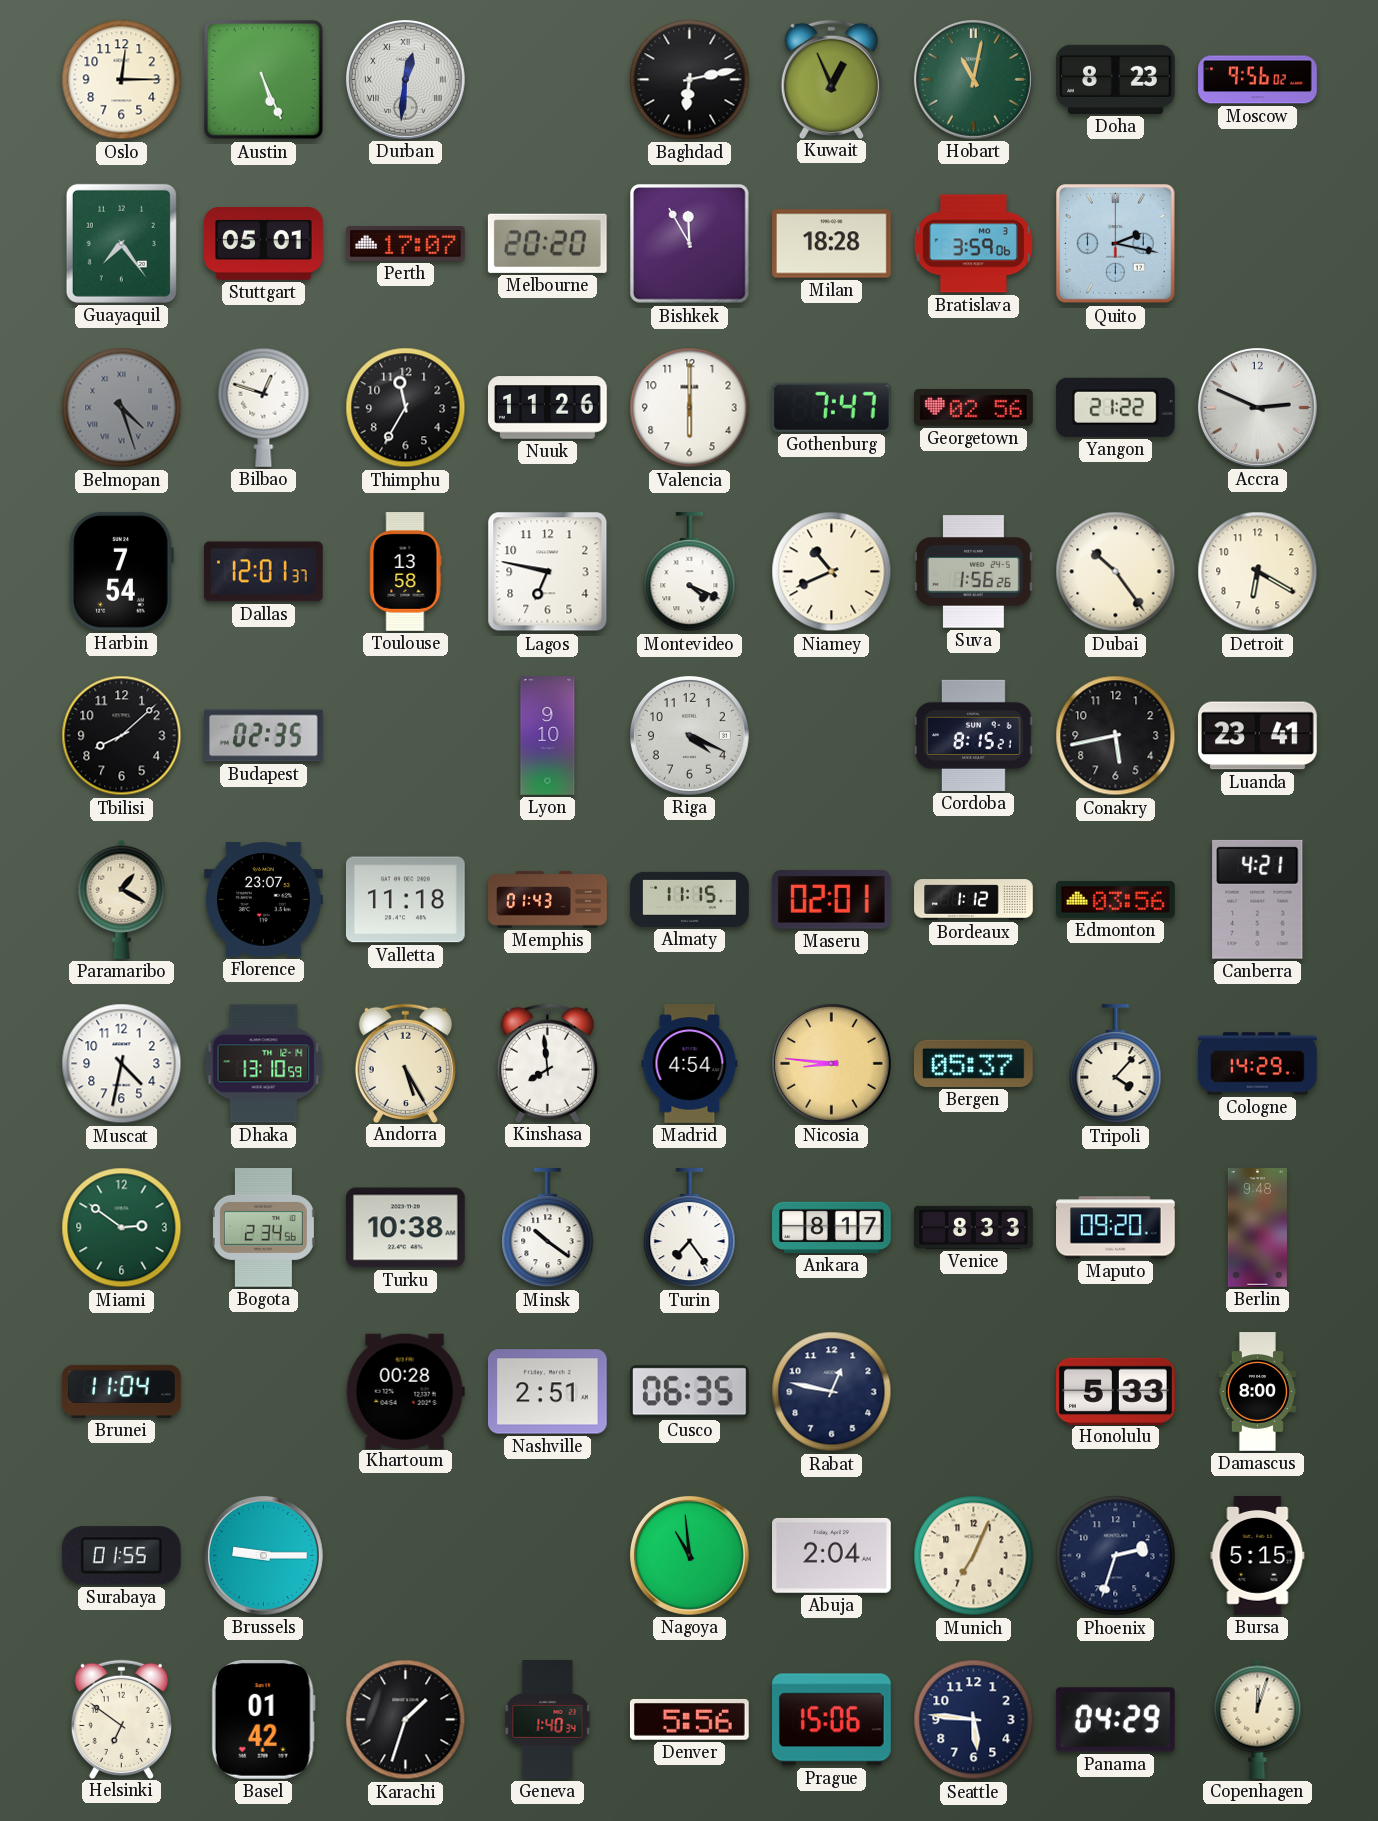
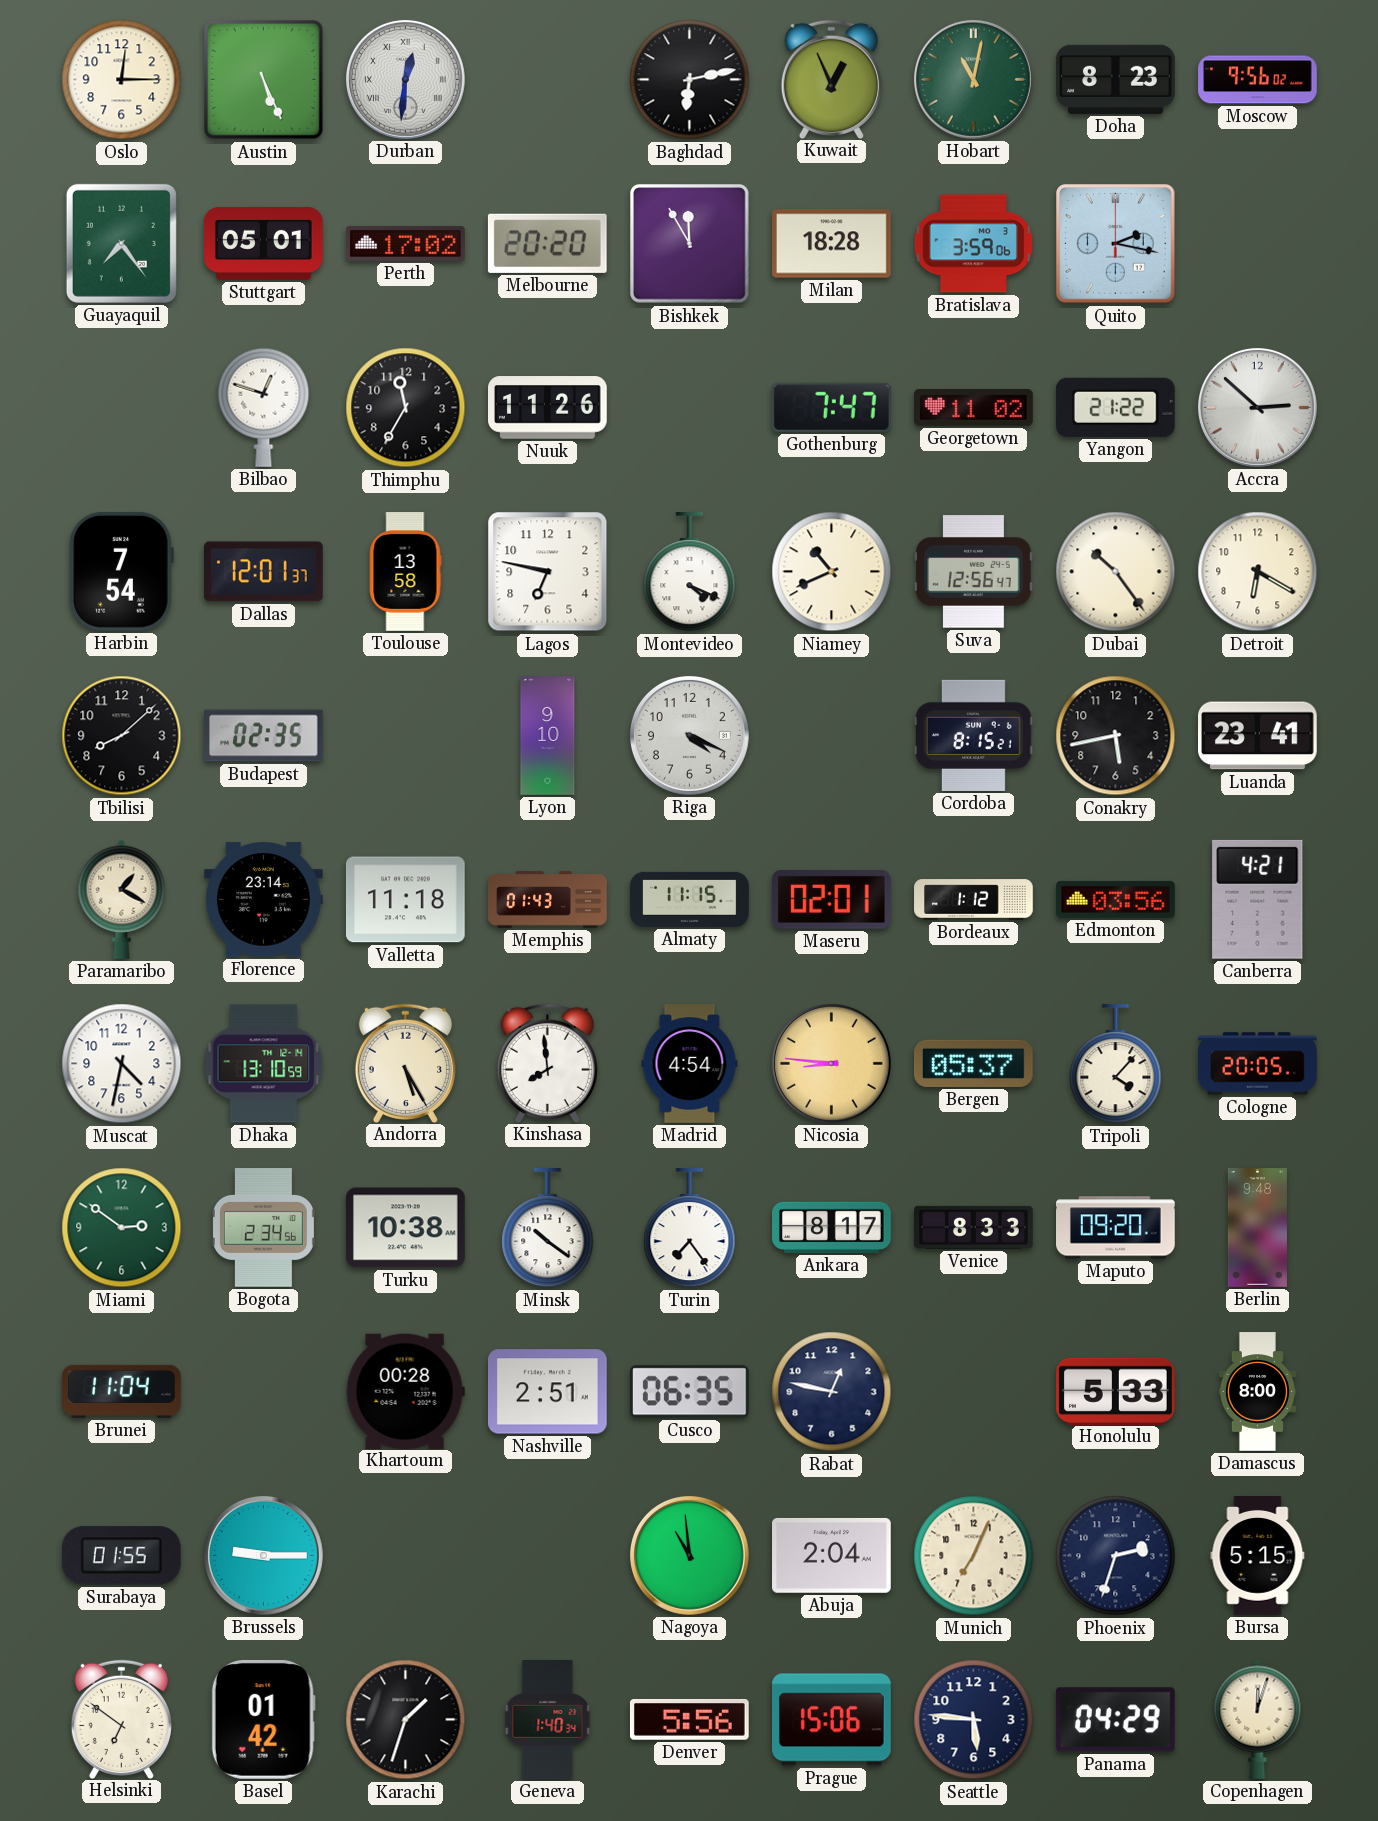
Perth: 17:07 -> 17:02
Belmopan: 4:27 -> none
Valencia: 6:00 -> none
Georgetown: 02:56 -> 11:02
Accra: 2:49 -> 2:52
Suva: 1:56 -> 12:56
Florence: 23:07 -> 23:14
Cologne: 14:29 -> 20:05
